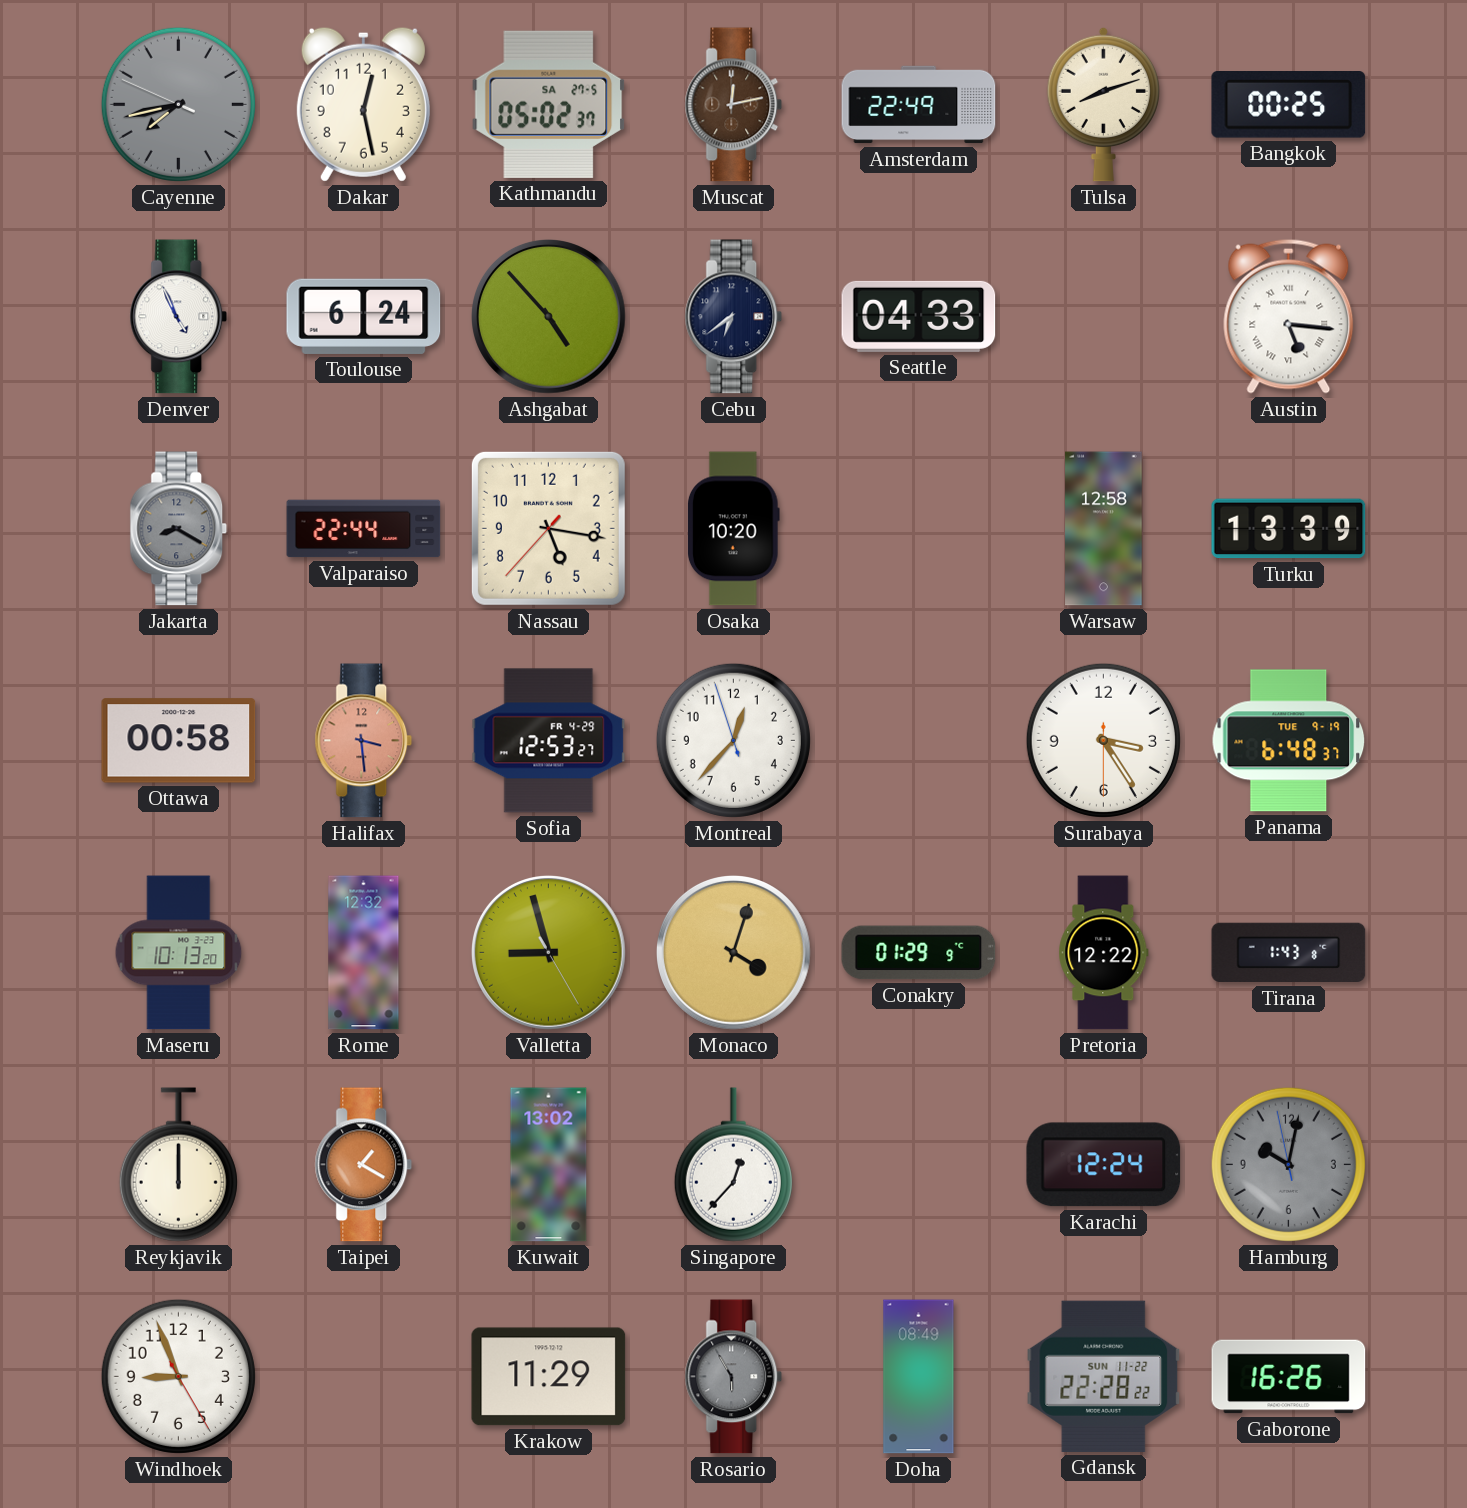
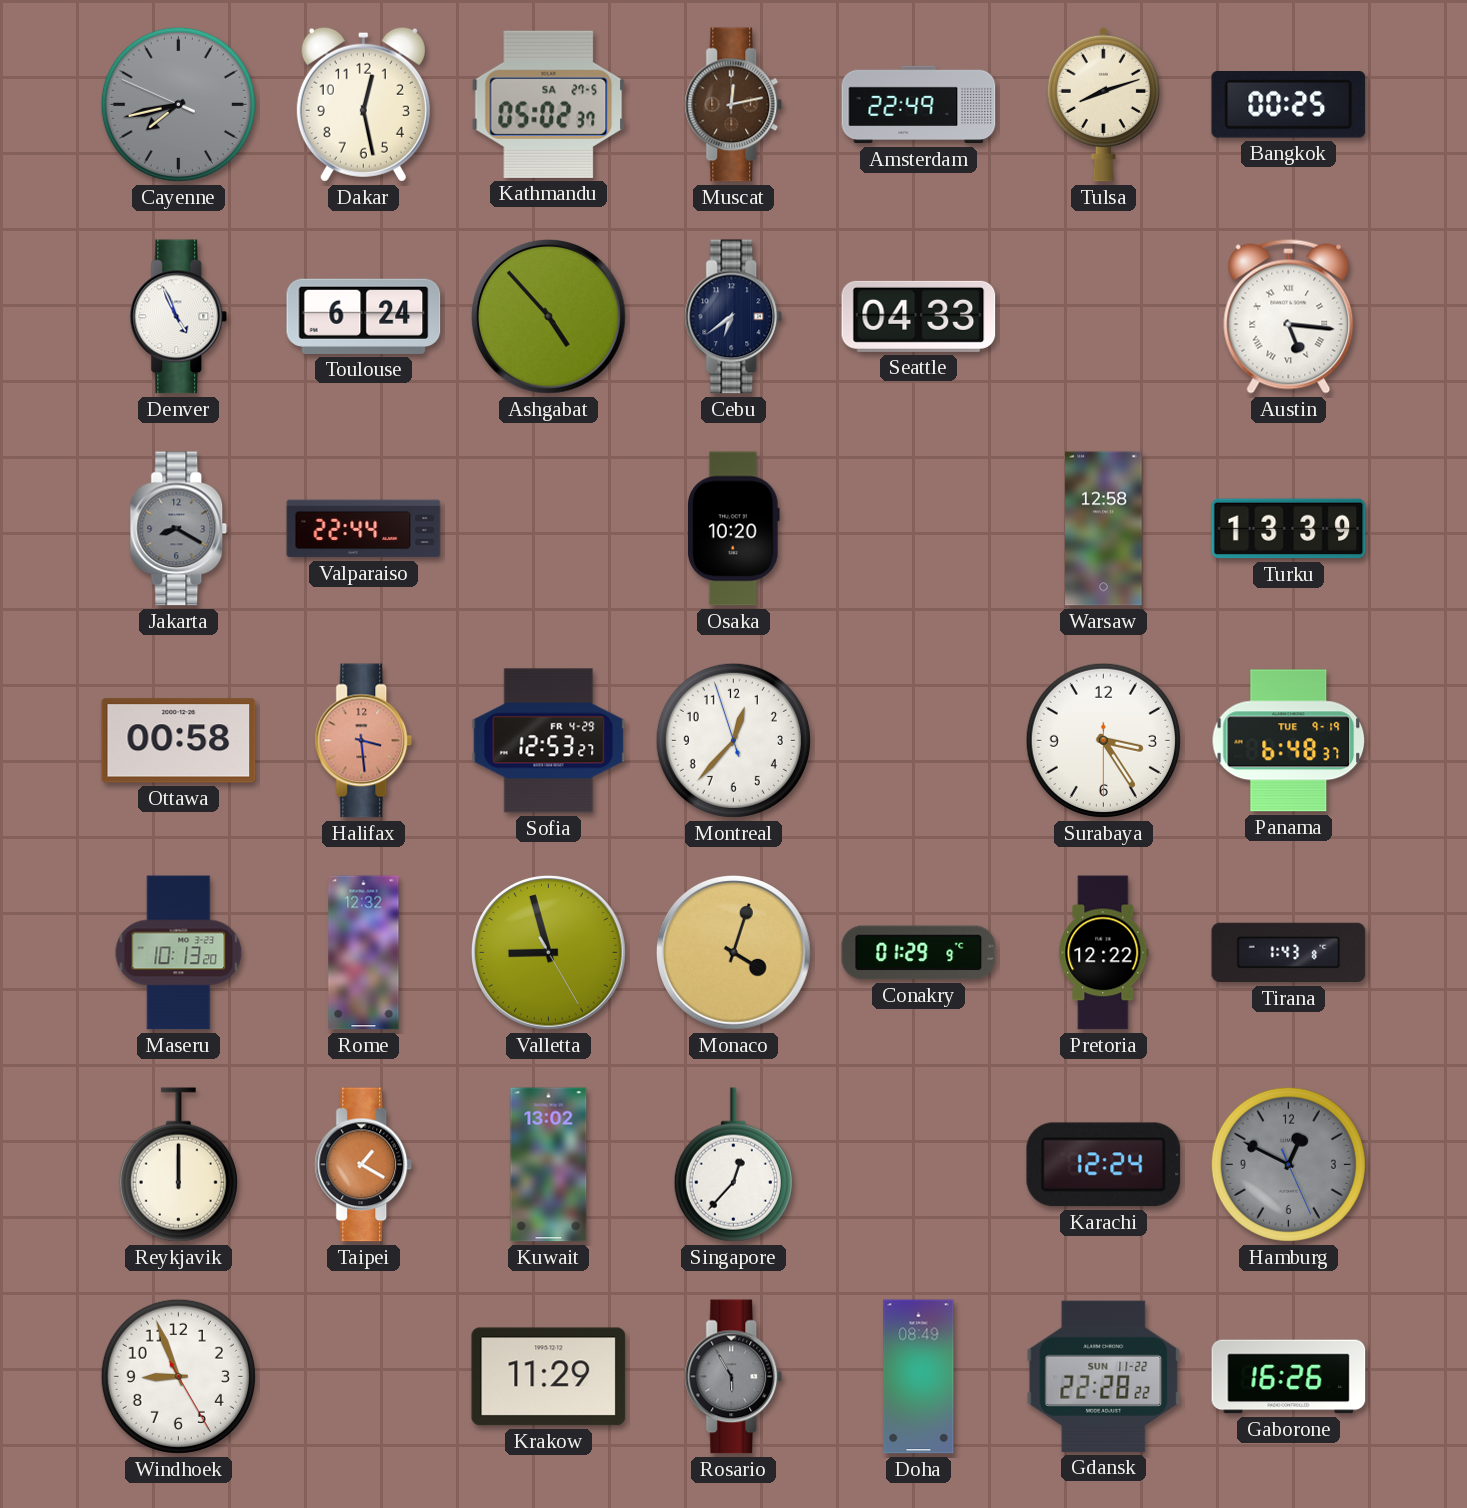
Nassau: 5:16 -> none
Hamburg: 10:01 -> 12:49
